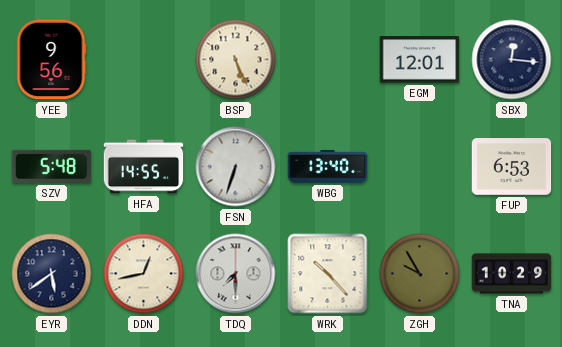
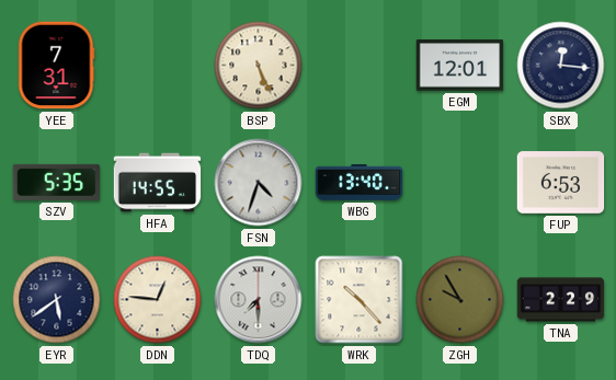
YEE: 9:56 -> 7:31
SZV: 5:48 -> 5:35
FSN: 6:33 -> 4:33
DDN: 12:43 -> 12:46
TNA: 10:29 -> 2:29
